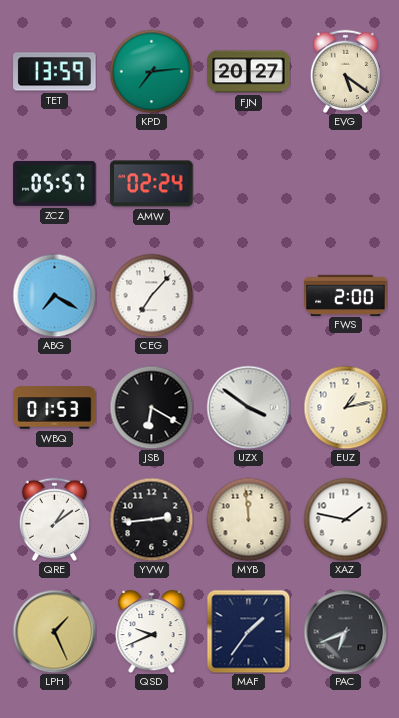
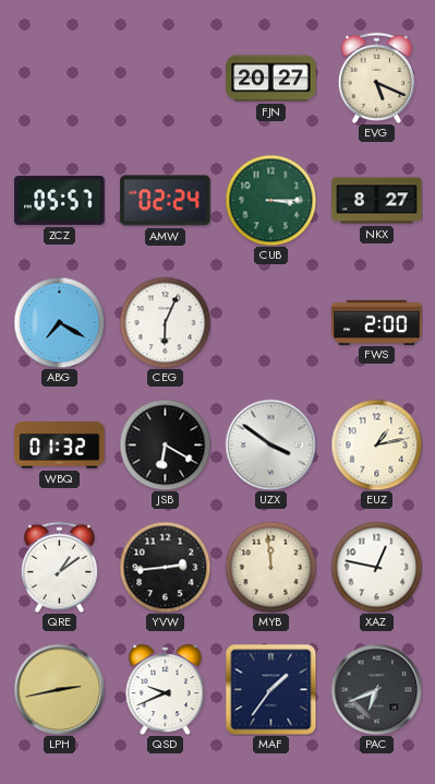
TET: 13:59 -> none
KPD: 7:14 -> none
EVG: 5:21 -> 5:19
CUB: none -> 3:15
NKX: none -> 8:27
CEG: 7:07 -> 6:04
WBQ: 01:53 -> 01:32
XAZ: 1:47 -> 12:47
LPH: 1:26 -> 2:43
